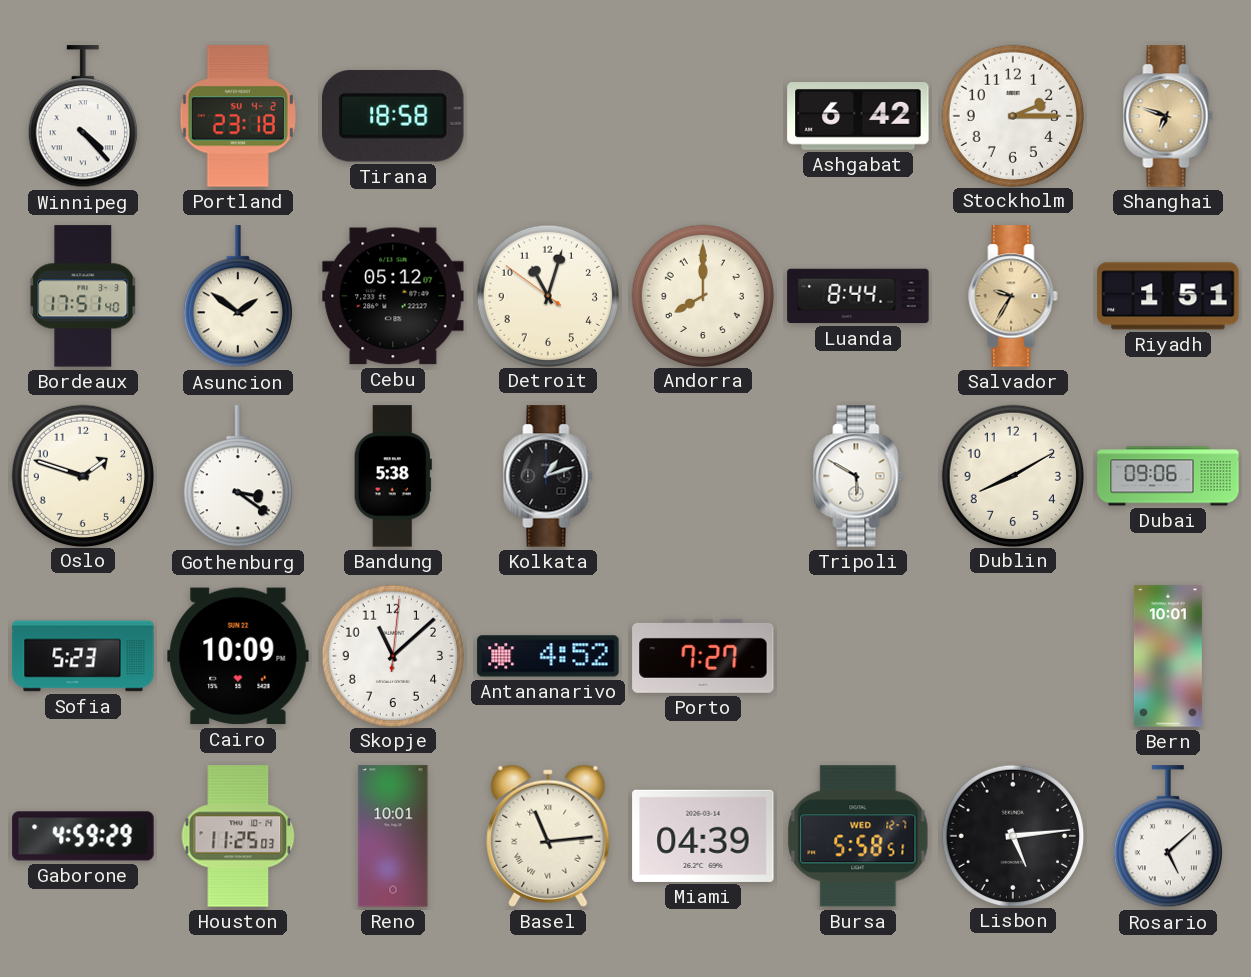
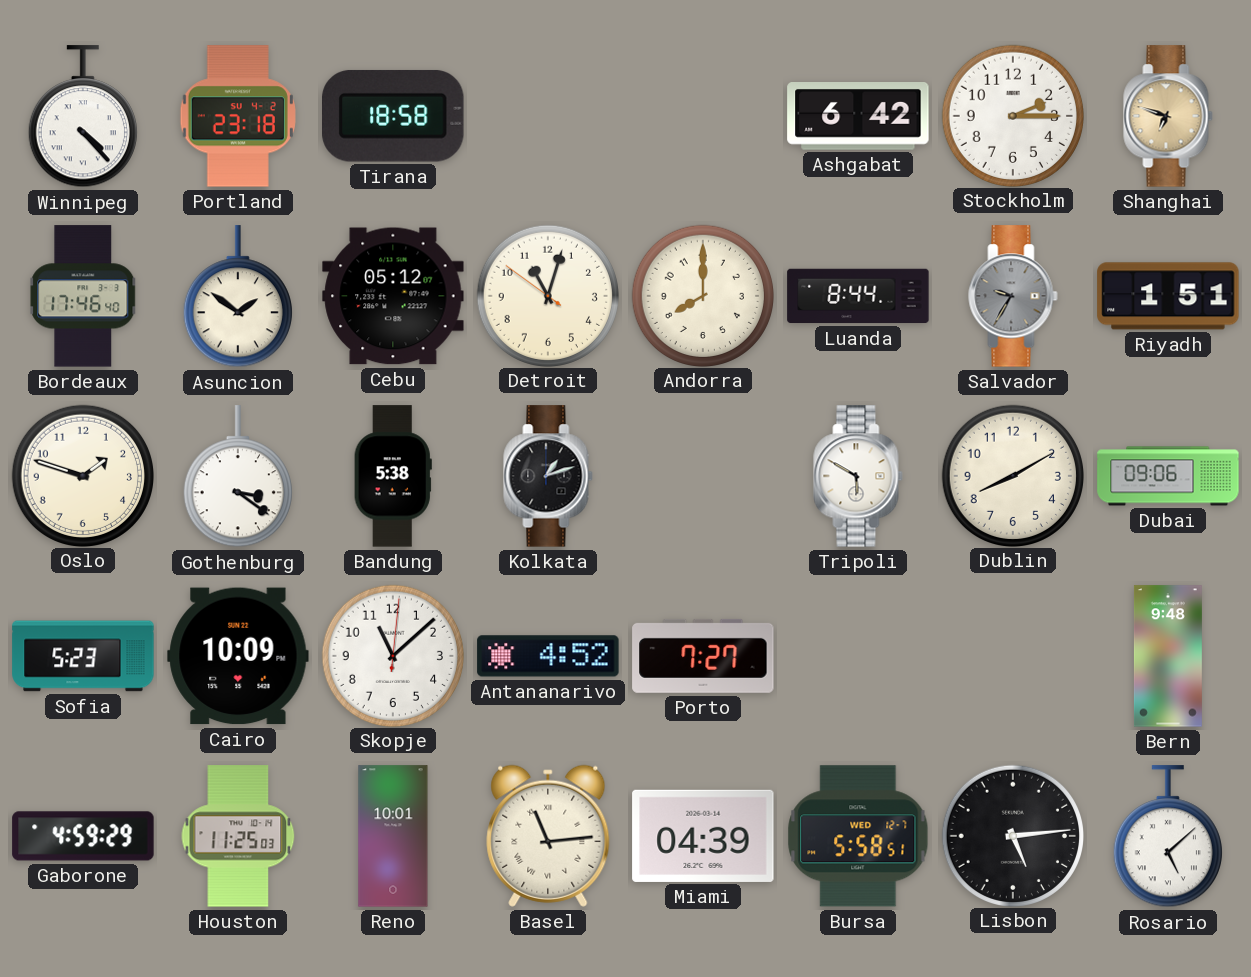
Bordeaux: 17:51 -> 17:46
Salvador dial: champagne -> grey
Bern: 10:01 -> 9:48
